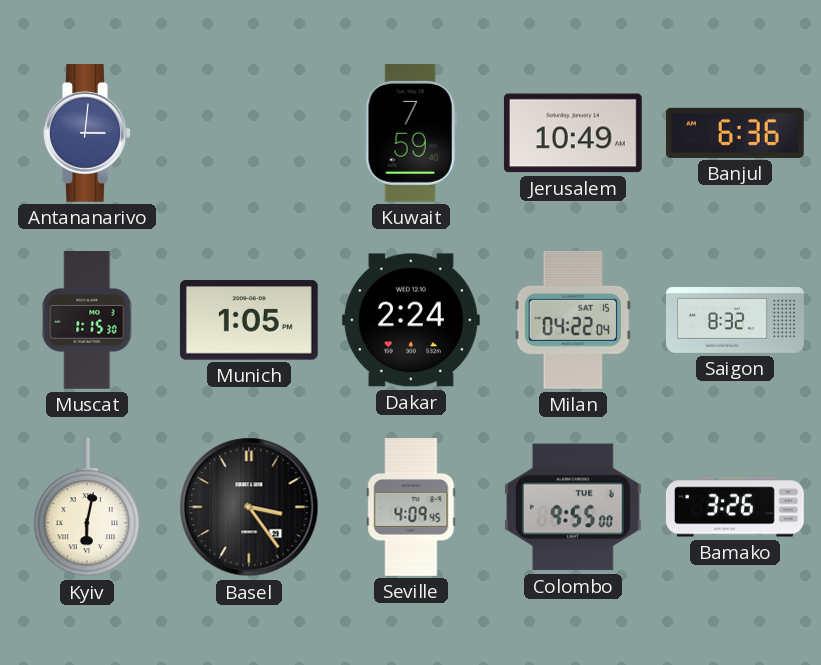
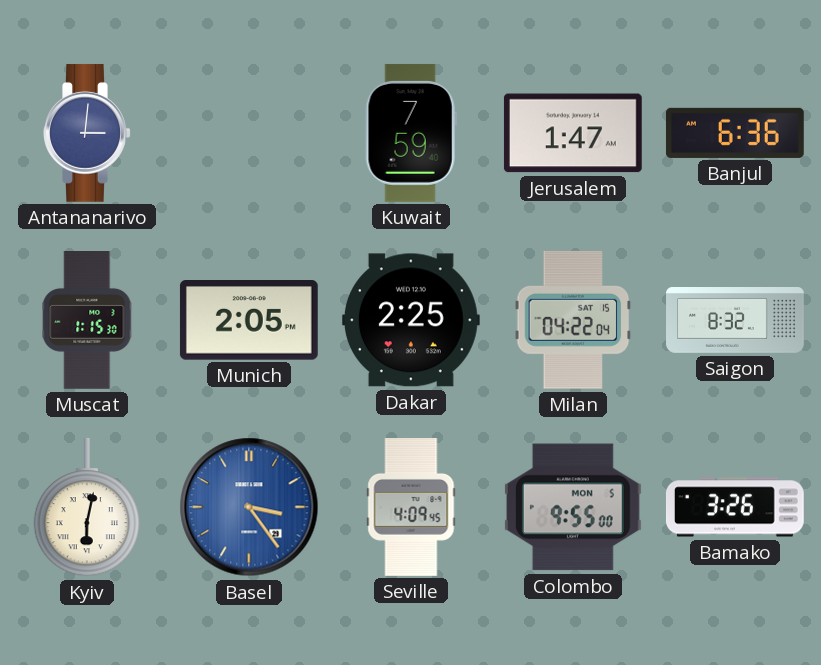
Jerusalem: 10:49 -> 1:47
Munich: 1:05 -> 2:05
Dakar: 2:24 -> 2:25
Basel dial: black -> blue
Colombo date: TUE 6 -> MON 5
